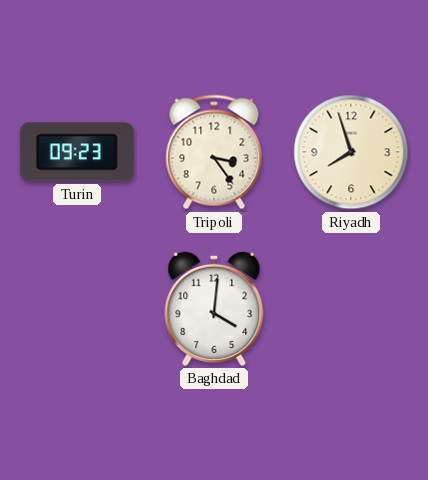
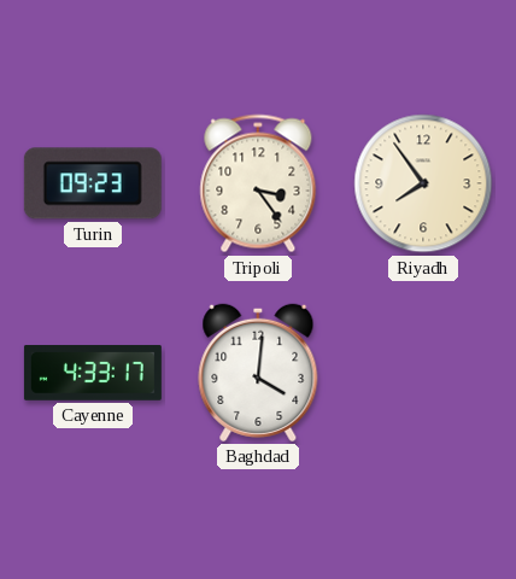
Riyadh: 7:57 -> 7:54
Cayenne: none -> 4:33
